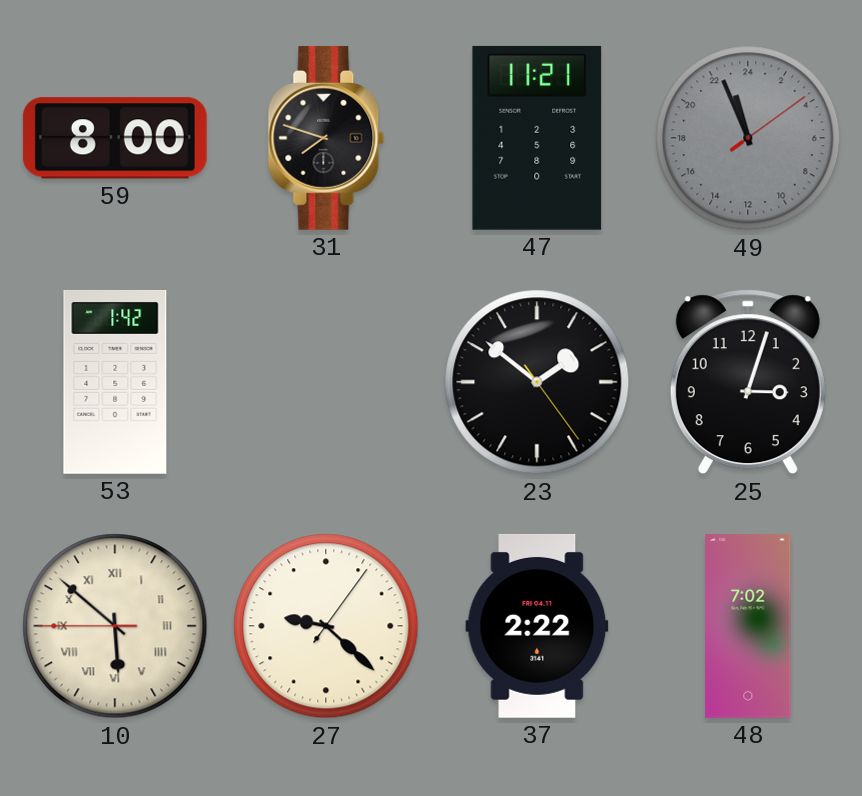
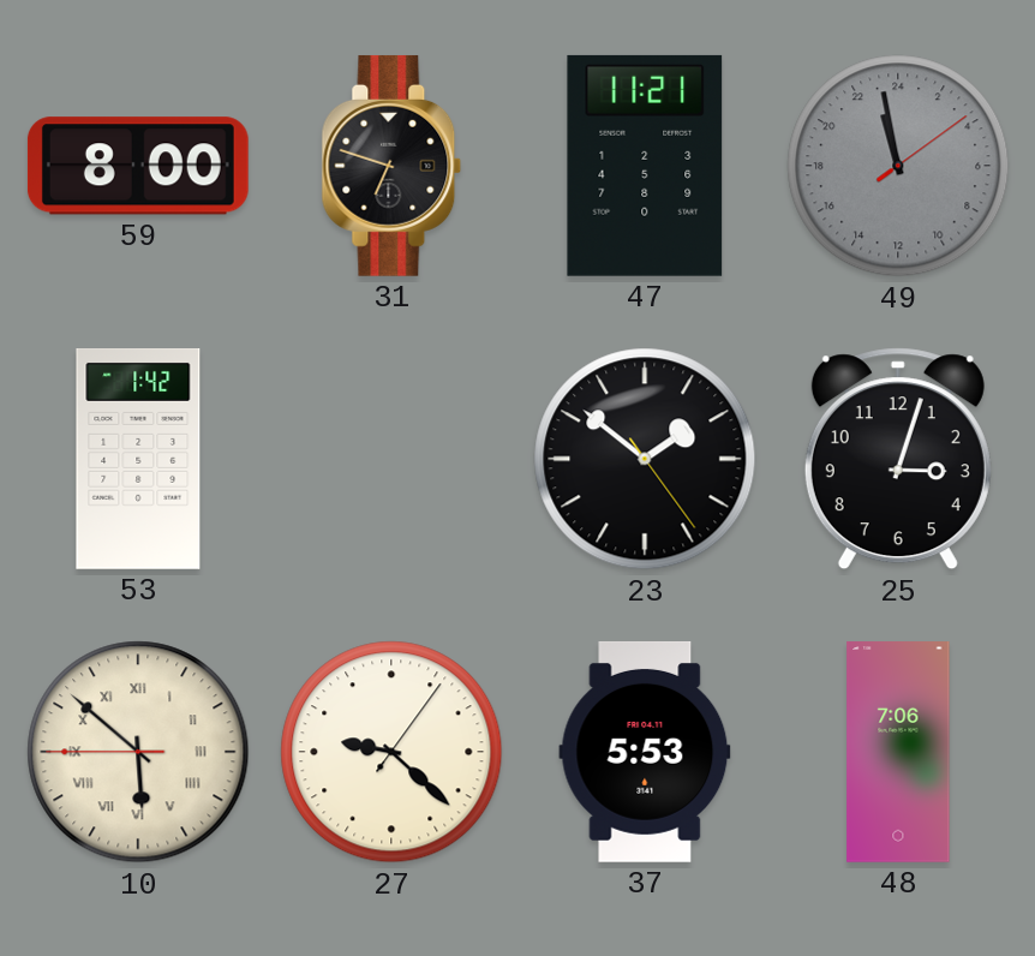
31: 7:48 -> 6:48
49: 22:56 -> 22:58
37: 2:22 -> 5:53
48: 7:02 -> 7:06
